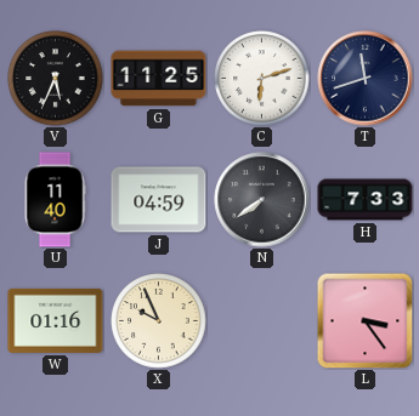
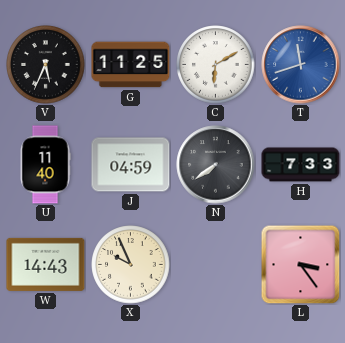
C: 6:12 -> 6:10
T dial: navy -> blue
W: 01:16 -> 14:43
